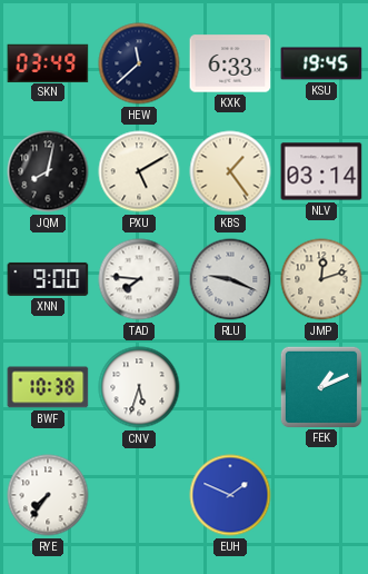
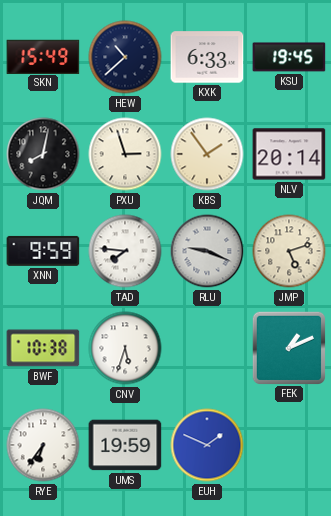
SKN: 03:49 -> 15:49
HEW: 11:38 -> 10:38
PXU: 5:10 -> 2:57
KBS: 1:24 -> 1:54
NLV: 03:14 -> 20:14
XNN: 9:00 -> 9:59
JMP: 12:12 -> 5:12
RYE: 7:36 -> 6:36
UMS: none -> 19:59
